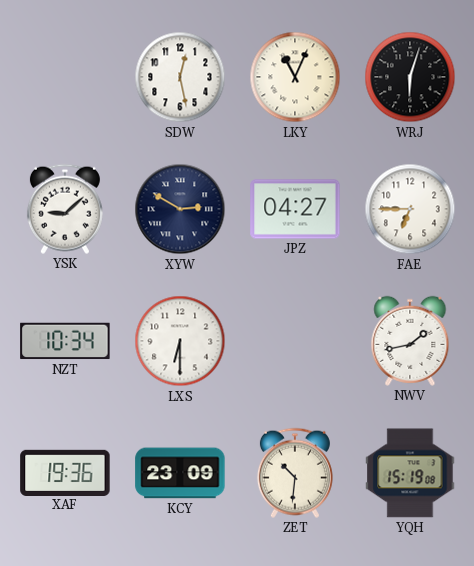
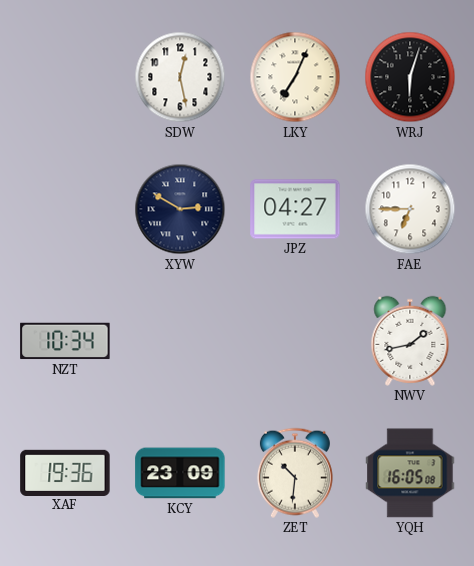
LKY: 11:04 -> 7:04
YSK: 9:08 -> none
LXS: 6:30 -> none
YQH: 15:19 -> 16:05
